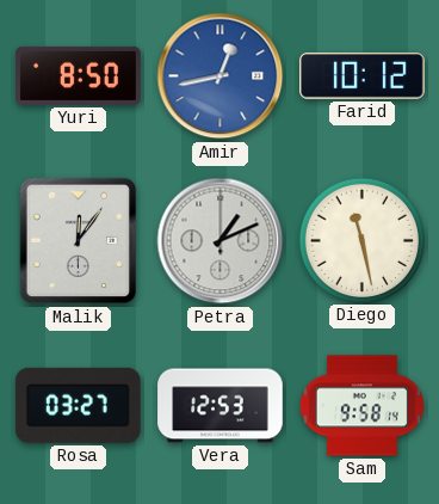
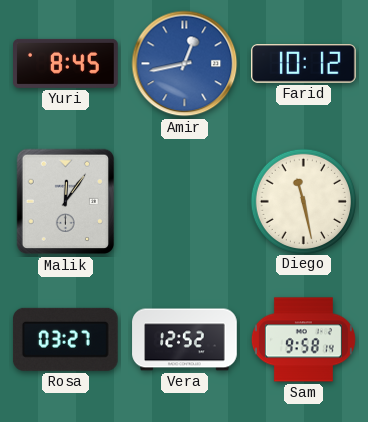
Yuri: 8:50 -> 8:45
Petra: 1:11 -> none
Vera: 12:53 -> 12:52
